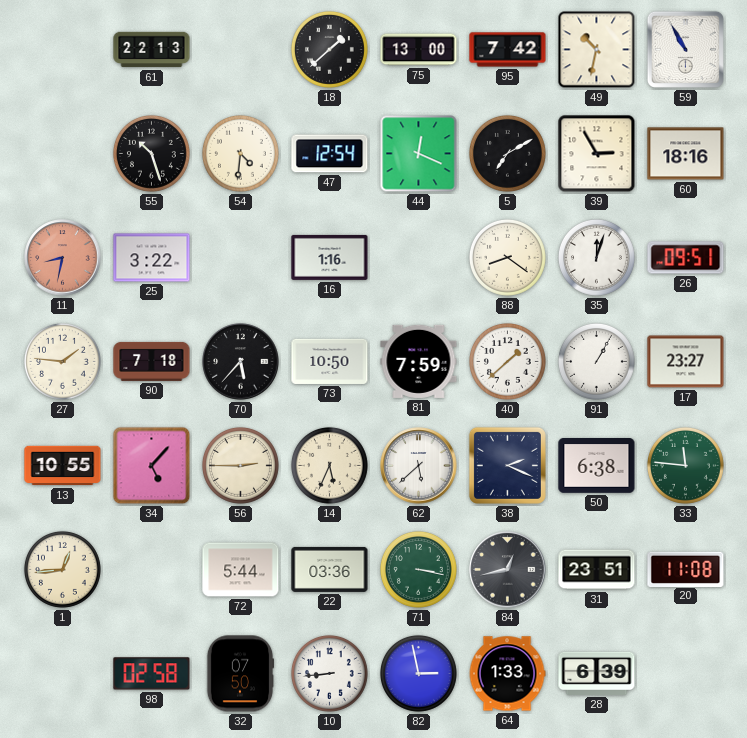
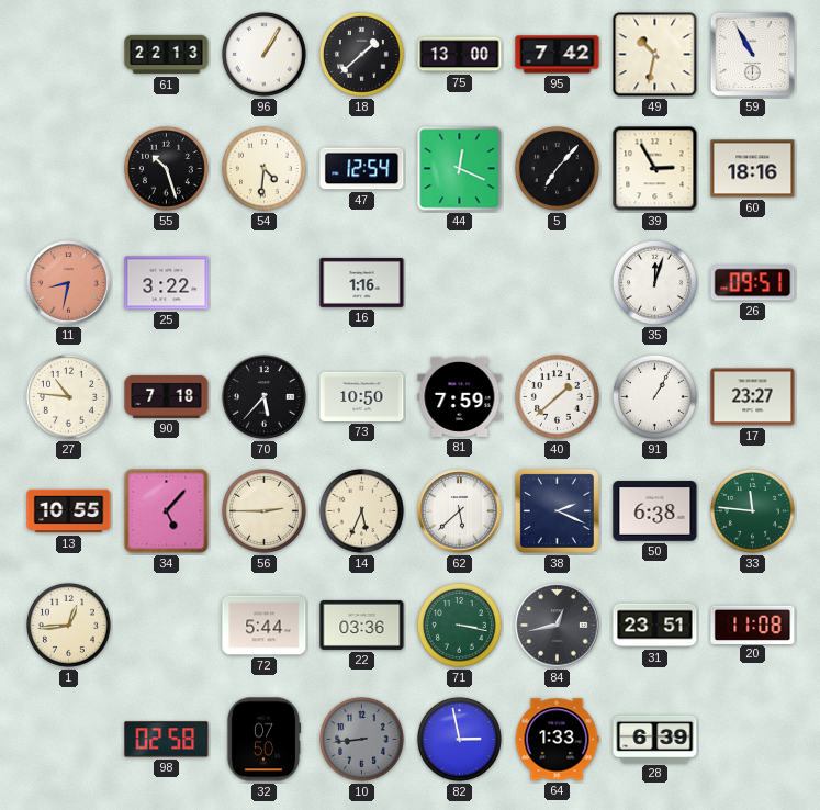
96: none -> 1:05
5: 7:10 -> 7:07
88: 8:21 -> none
27: 1:46 -> 10:46
10 dial: white -> grey
